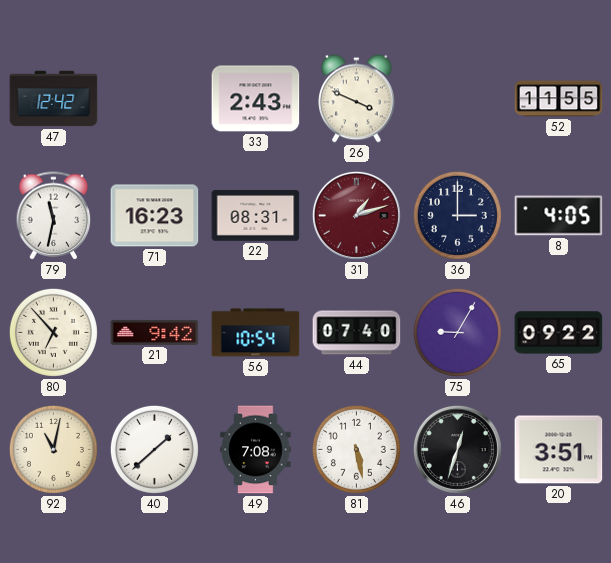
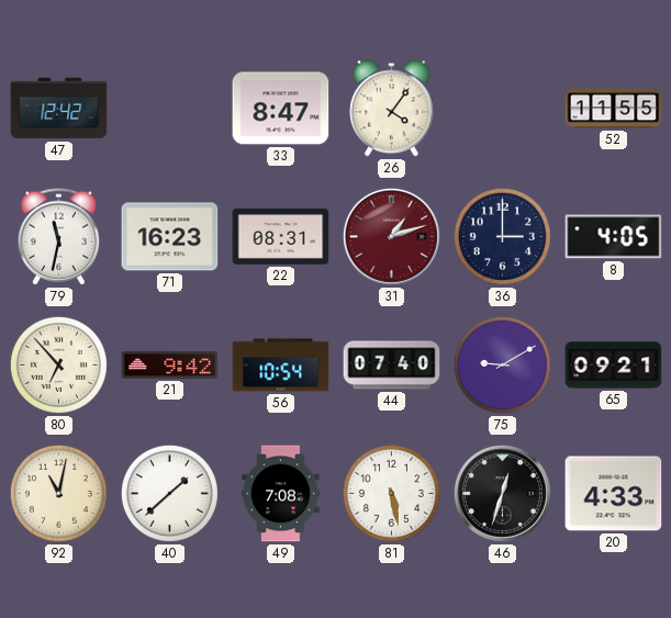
33: 2:43 -> 8:47
26: 3:49 -> 4:06
75: 9:05 -> 9:10
65: 09:22 -> 09:21
20: 3:51 -> 4:33
